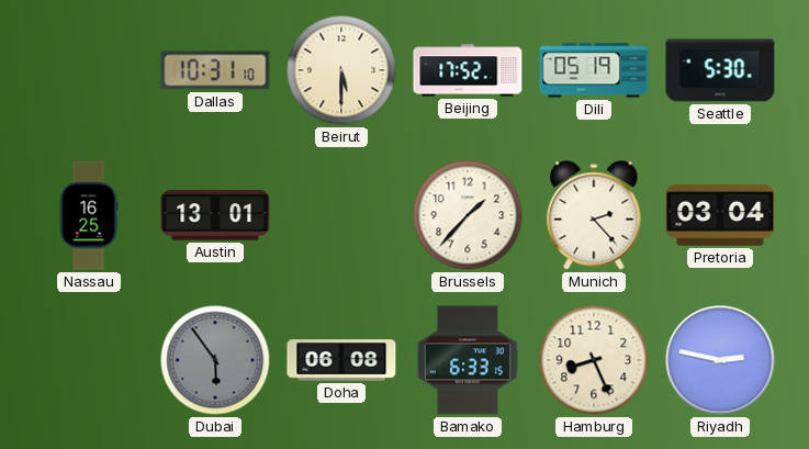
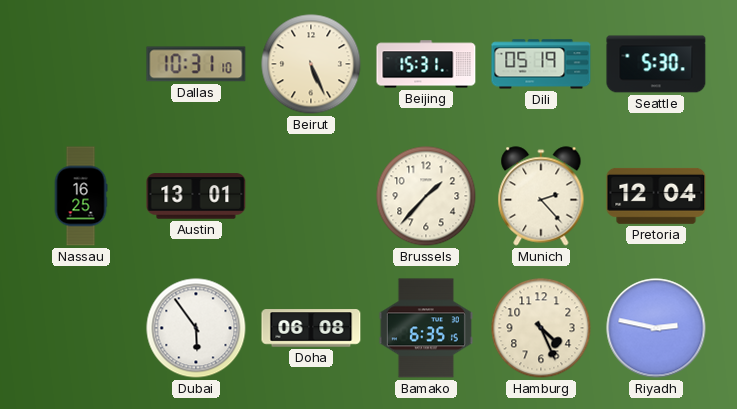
Beirut: 5:30 -> 5:26
Beijing: 17:52 -> 15:31
Pretoria: 03:04 -> 12:04
Dubai dial: grey -> white
Bamako: 6:33 -> 6:35
Hamburg: 8:26 -> 4:26
